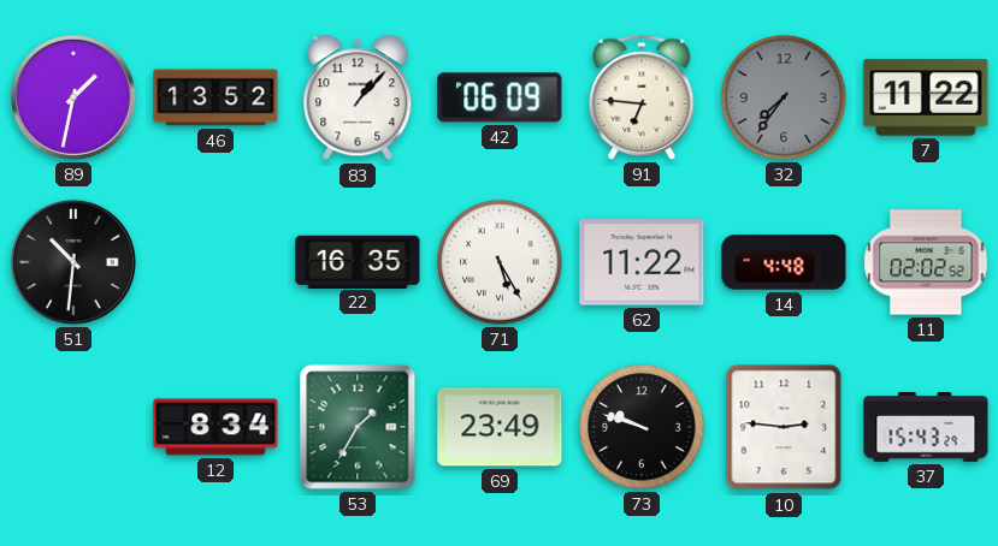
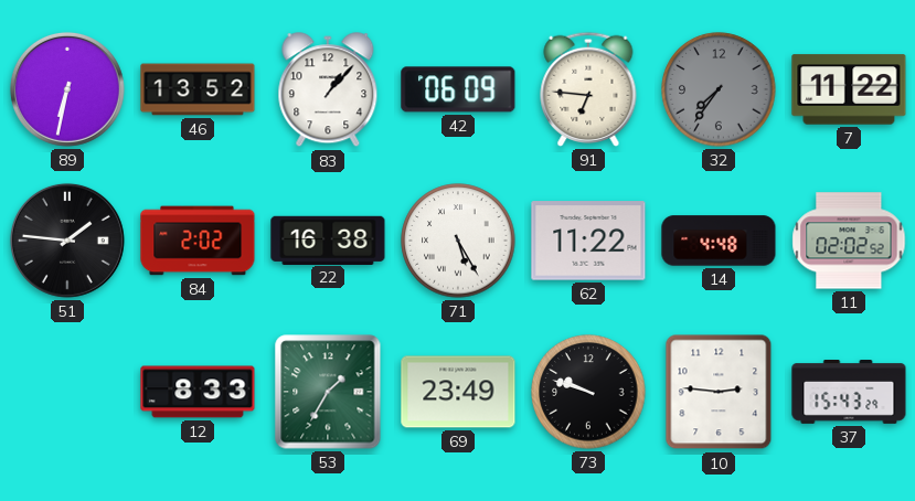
89: 1:32 -> 6:32
51: 10:31 -> 1:46
84: none -> 2:02
22: 16:35 -> 16:38
12: 8:34 -> 8:33
